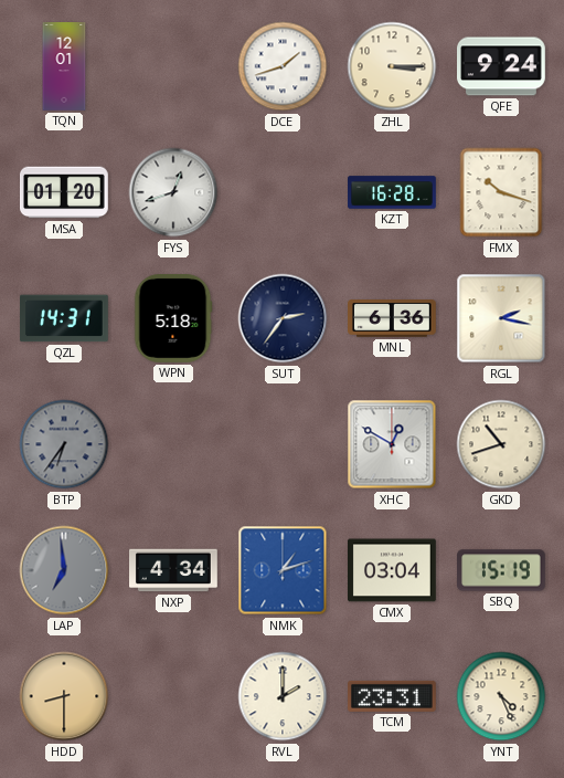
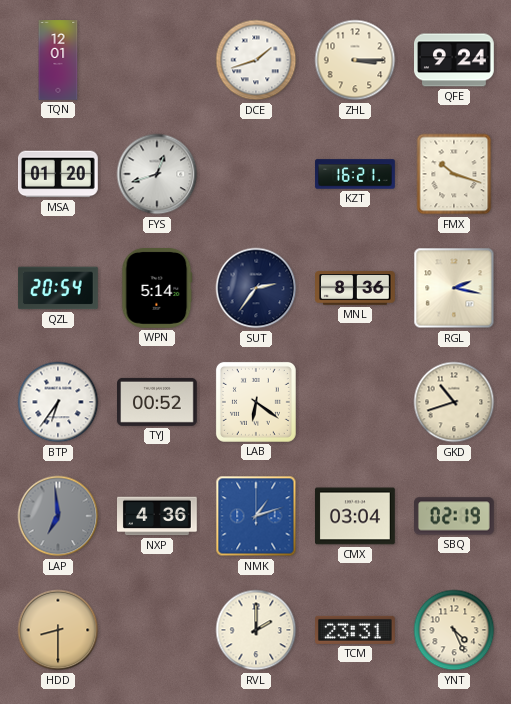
KZT: 16:28 -> 16:21
QZL: 14:31 -> 20:54
WPN: 5:18 -> 5:14
MNL: 6:36 -> 8:36
BTP dial: grey -> white
TYJ: none -> 00:52
LAB: none -> 6:21
XHC: 12:50 -> none
NXP: 4:34 -> 4:36
SBQ: 15:19 -> 02:19
